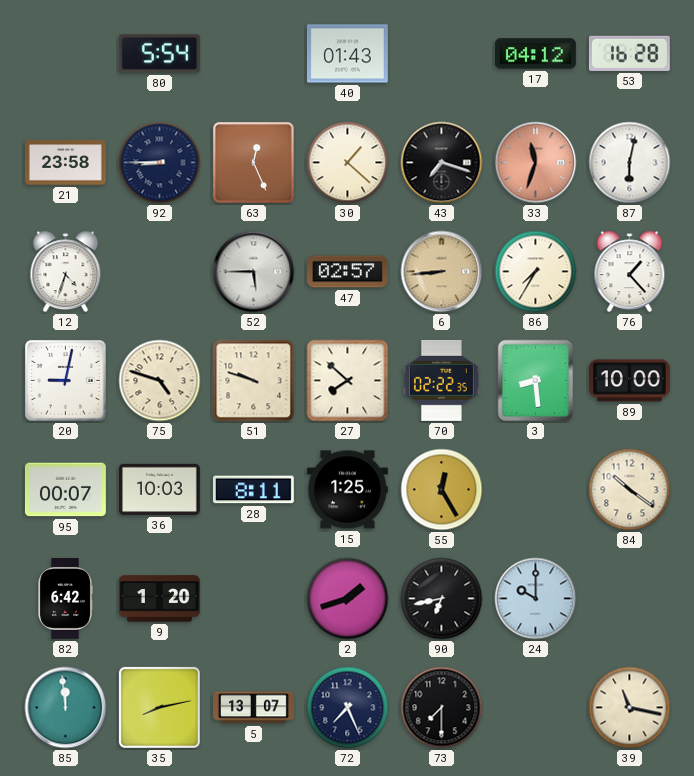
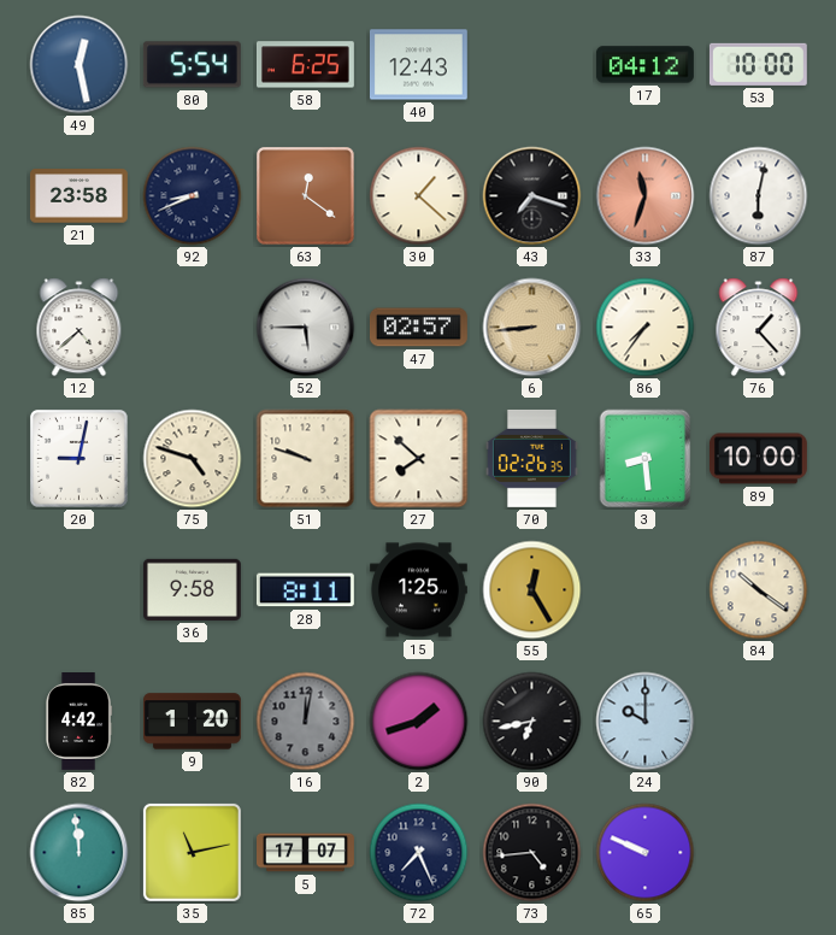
49: none -> 12:28
58: none -> 6:25
40: 01:43 -> 12:43
53: 16:28 -> 10:00
92: 8:45 -> 8:41
63: 12:26 -> 12:21
12: 4:33 -> 4:38
86: 7:35 -> 7:36
70: 02:22 -> 02:26
95: 00:07 -> none
36: 10:03 -> 9:58
82: 6:42 -> 4:42
16: none -> 12:02
35: 8:13 -> 11:13
5: 13:07 -> 17:07
73: 7:30 -> 4:44
65: none -> 9:49
39: 11:17 -> none
